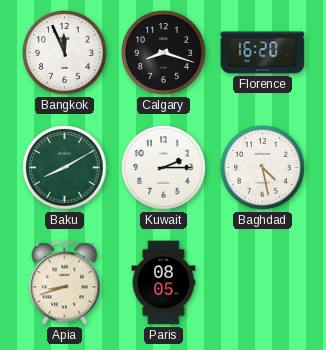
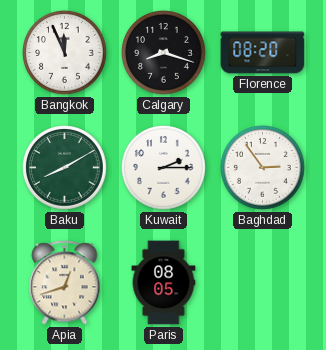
Florence: 16:20 -> 08:20
Baghdad: 4:28 -> 2:54
Apia: 8:42 -> 12:42
